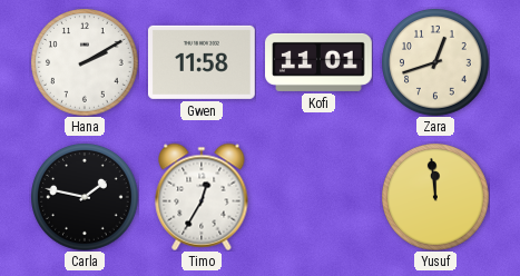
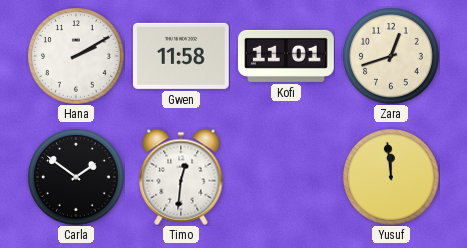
Carla: 1:47 -> 1:51
Timo: 12:35 -> 12:31
